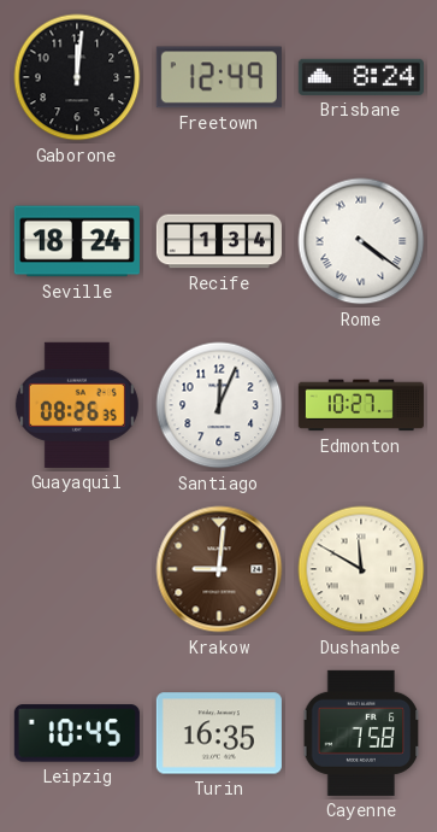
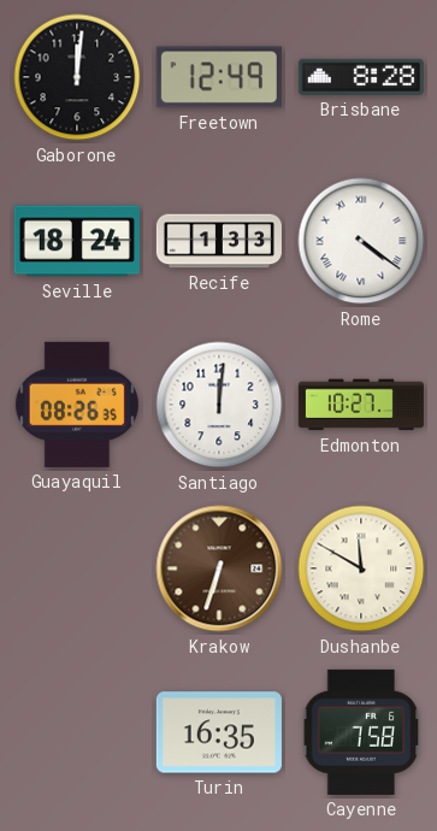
Brisbane: 8:24 -> 8:28
Recife: 1:34 -> 1:33
Santiago: 12:04 -> 12:01
Krakow: 9:01 -> 6:33
Leipzig: 10:45 -> none
